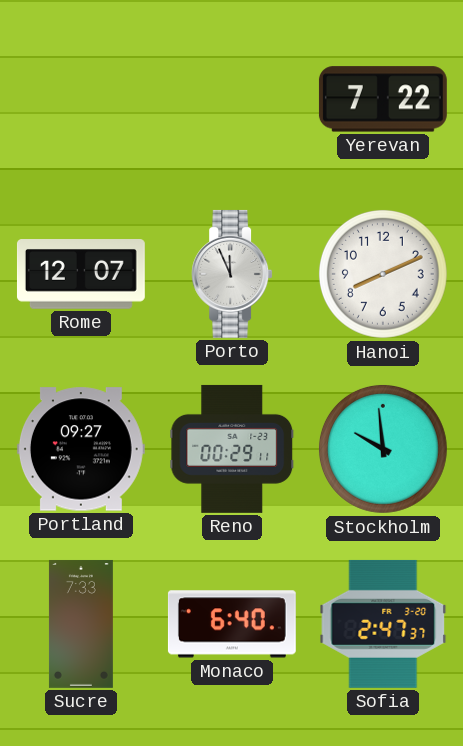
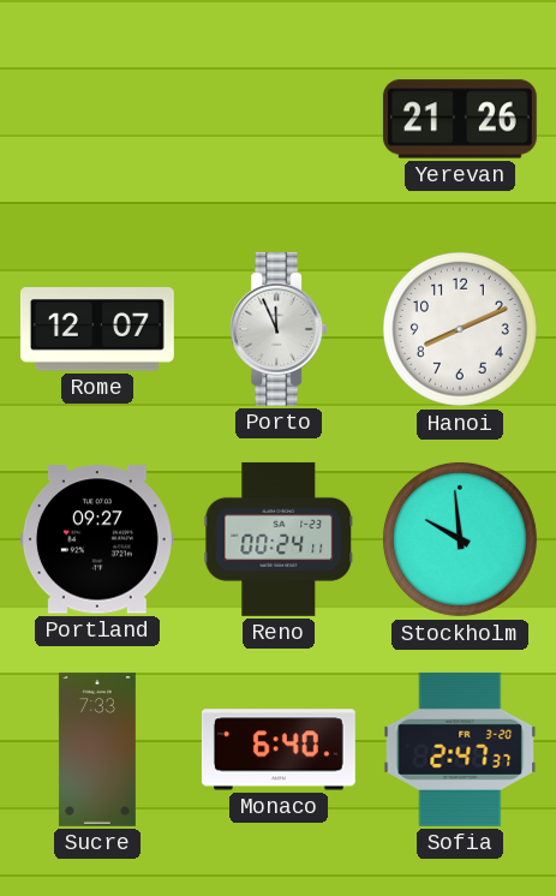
Yerevan: 7:22 -> 21:26
Reno: 00:29 -> 00:24
